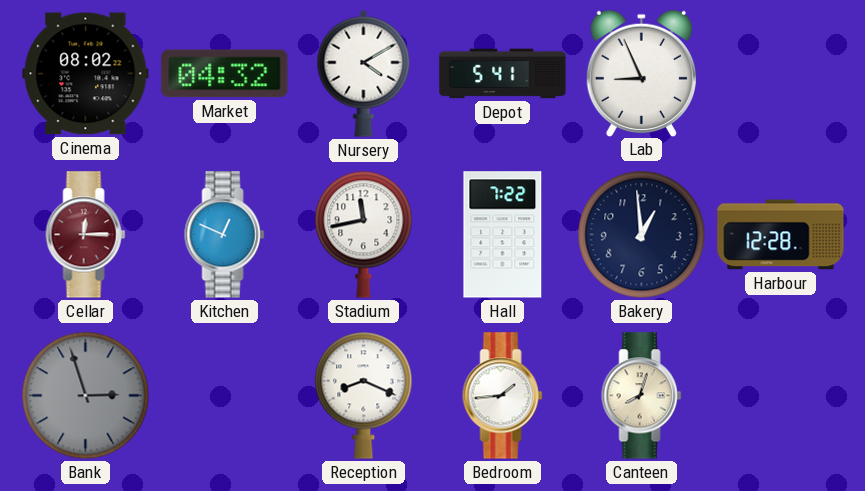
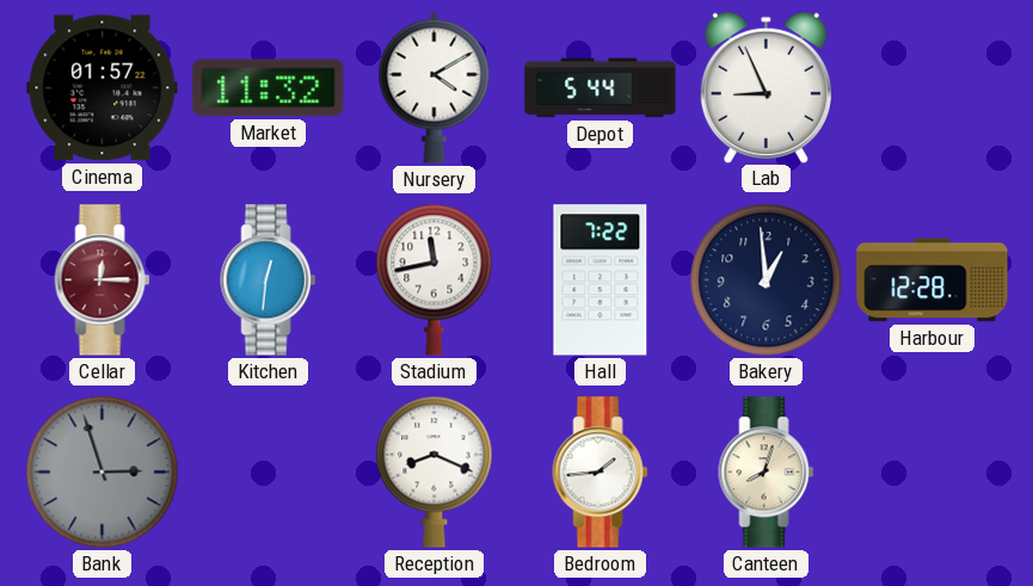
Cinema: 08:02 -> 01:57
Market: 04:32 -> 11:32
Depot: 5:41 -> 5:44
Kitchen: 12:49 -> 12:31
